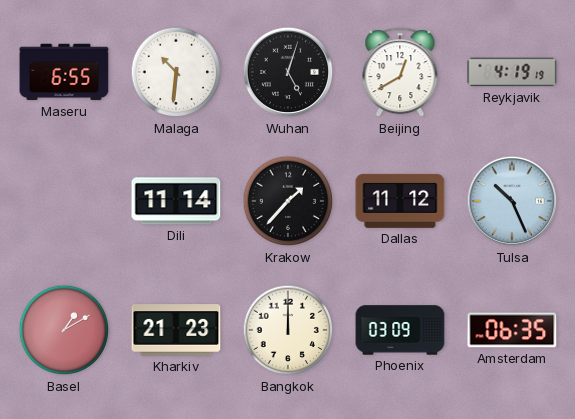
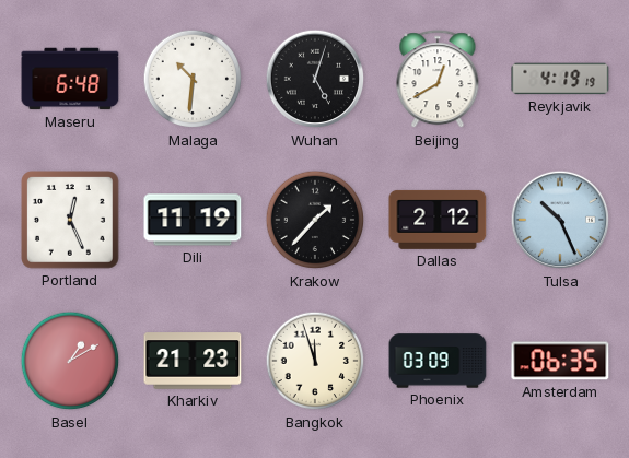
Maseru: 6:55 -> 6:48
Portland: none -> 12:26
Dili: 11:14 -> 11:19
Dallas: 11:12 -> 2:12
Bangkok: 12:00 -> 11:57
